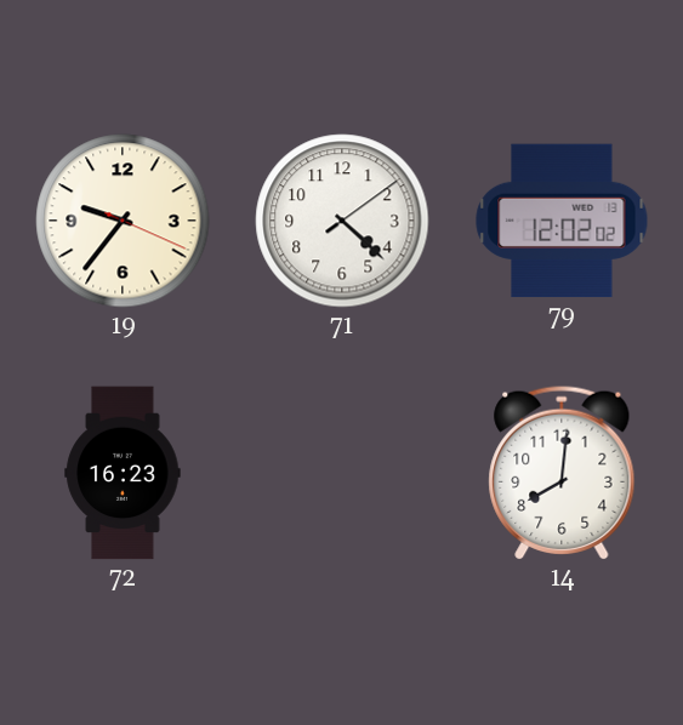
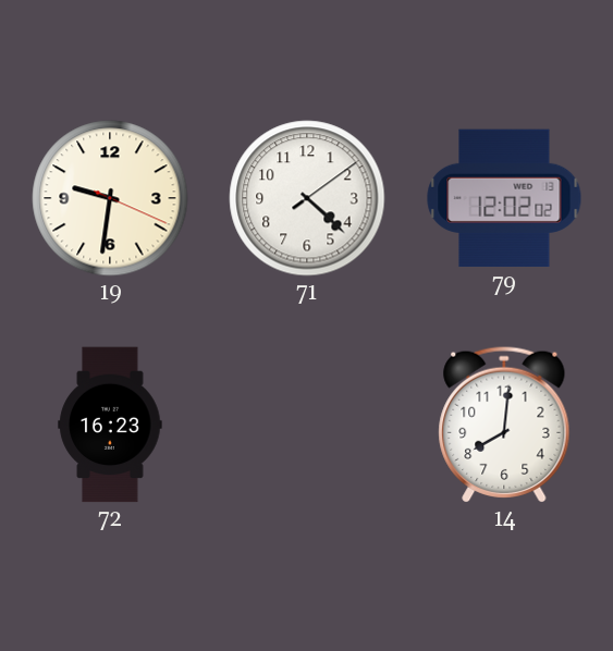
19: 9:36 -> 9:31
